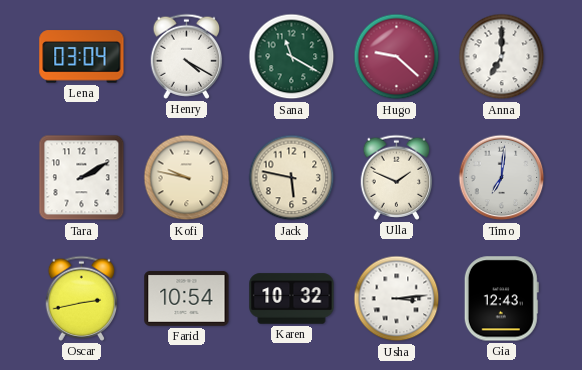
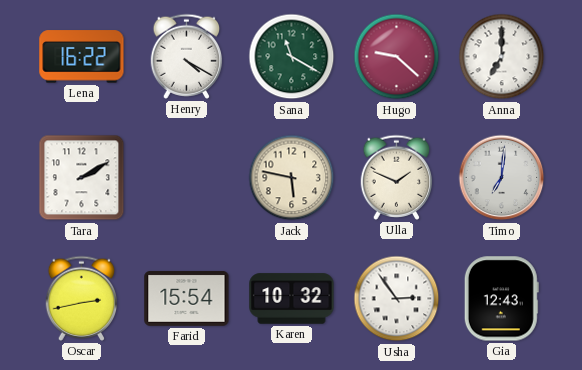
Lena: 03:04 -> 16:22
Kofi: 9:47 -> none
Farid: 10:54 -> 15:54
Usha: 3:14 -> 2:54
